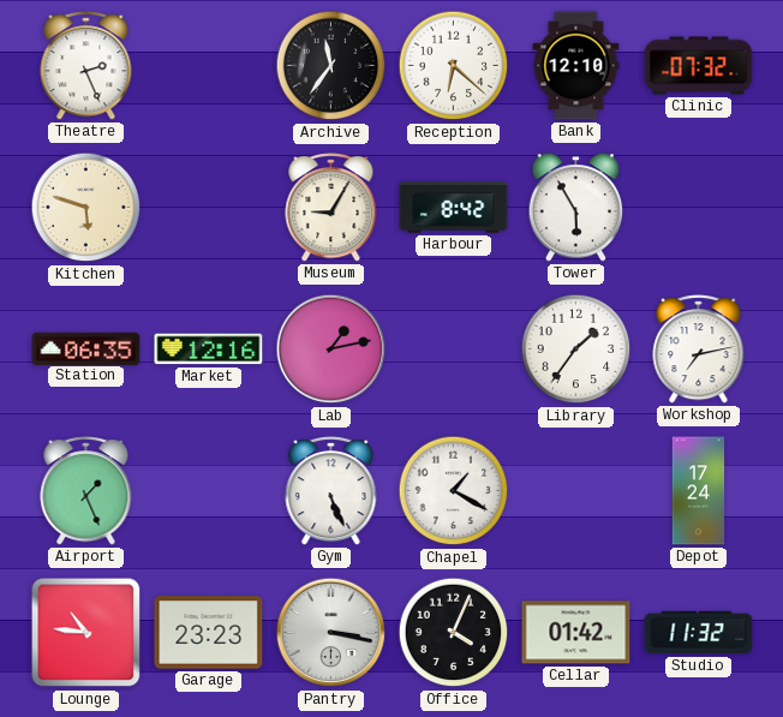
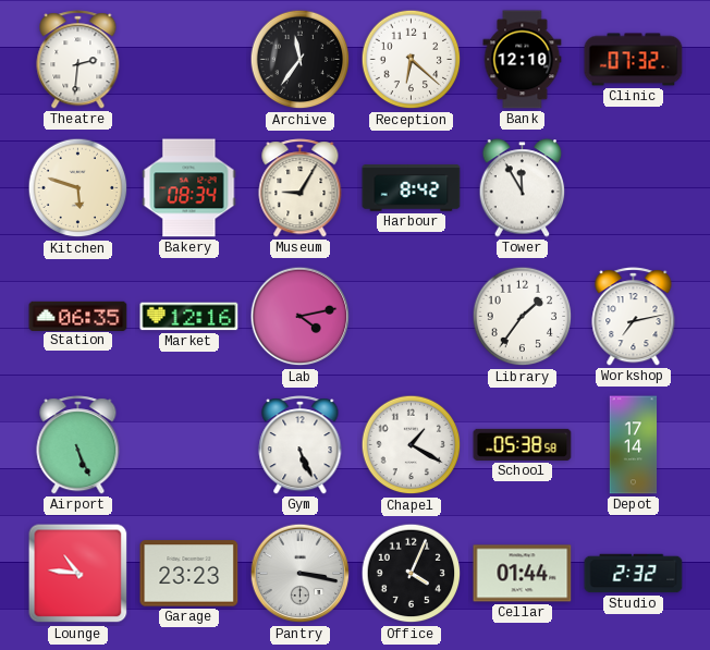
Theatre: 2:26 -> 2:31
Bakery: none -> 08:34
Tower: 5:55 -> 11:55
Lab: 1:13 -> 4:13
Airport: 1:26 -> 5:26
School: none -> 05:38
Depot: 17:24 -> 17:14
Cellar: 01:42 -> 01:44
Studio: 11:32 -> 2:32
